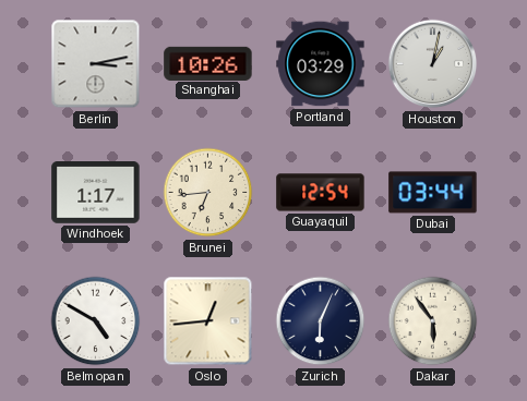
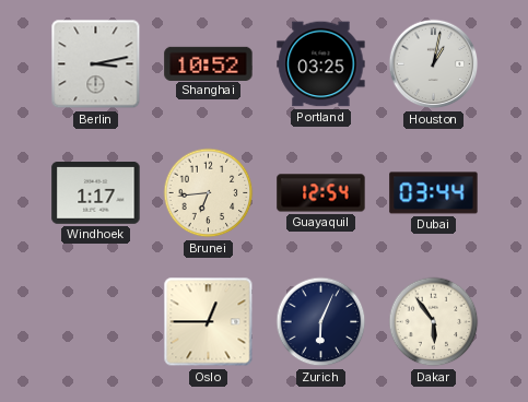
Shanghai: 10:26 -> 10:52
Portland: 03:29 -> 03:25
Belmopan: 4:50 -> none
Oslo: 12:44 -> 12:45
